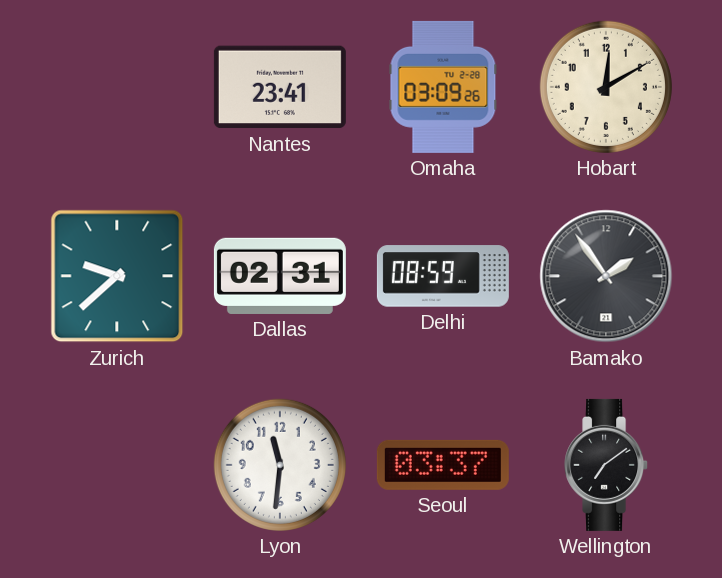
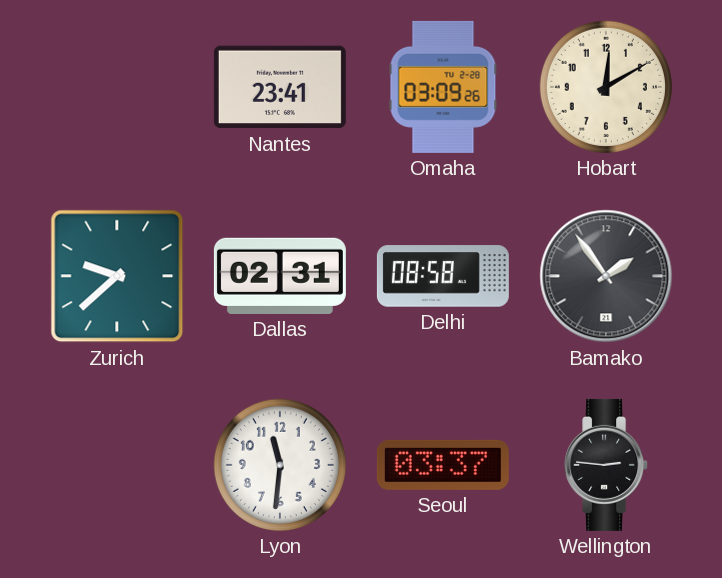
Delhi: 08:59 -> 08:58
Wellington: 7:09 -> 2:46
